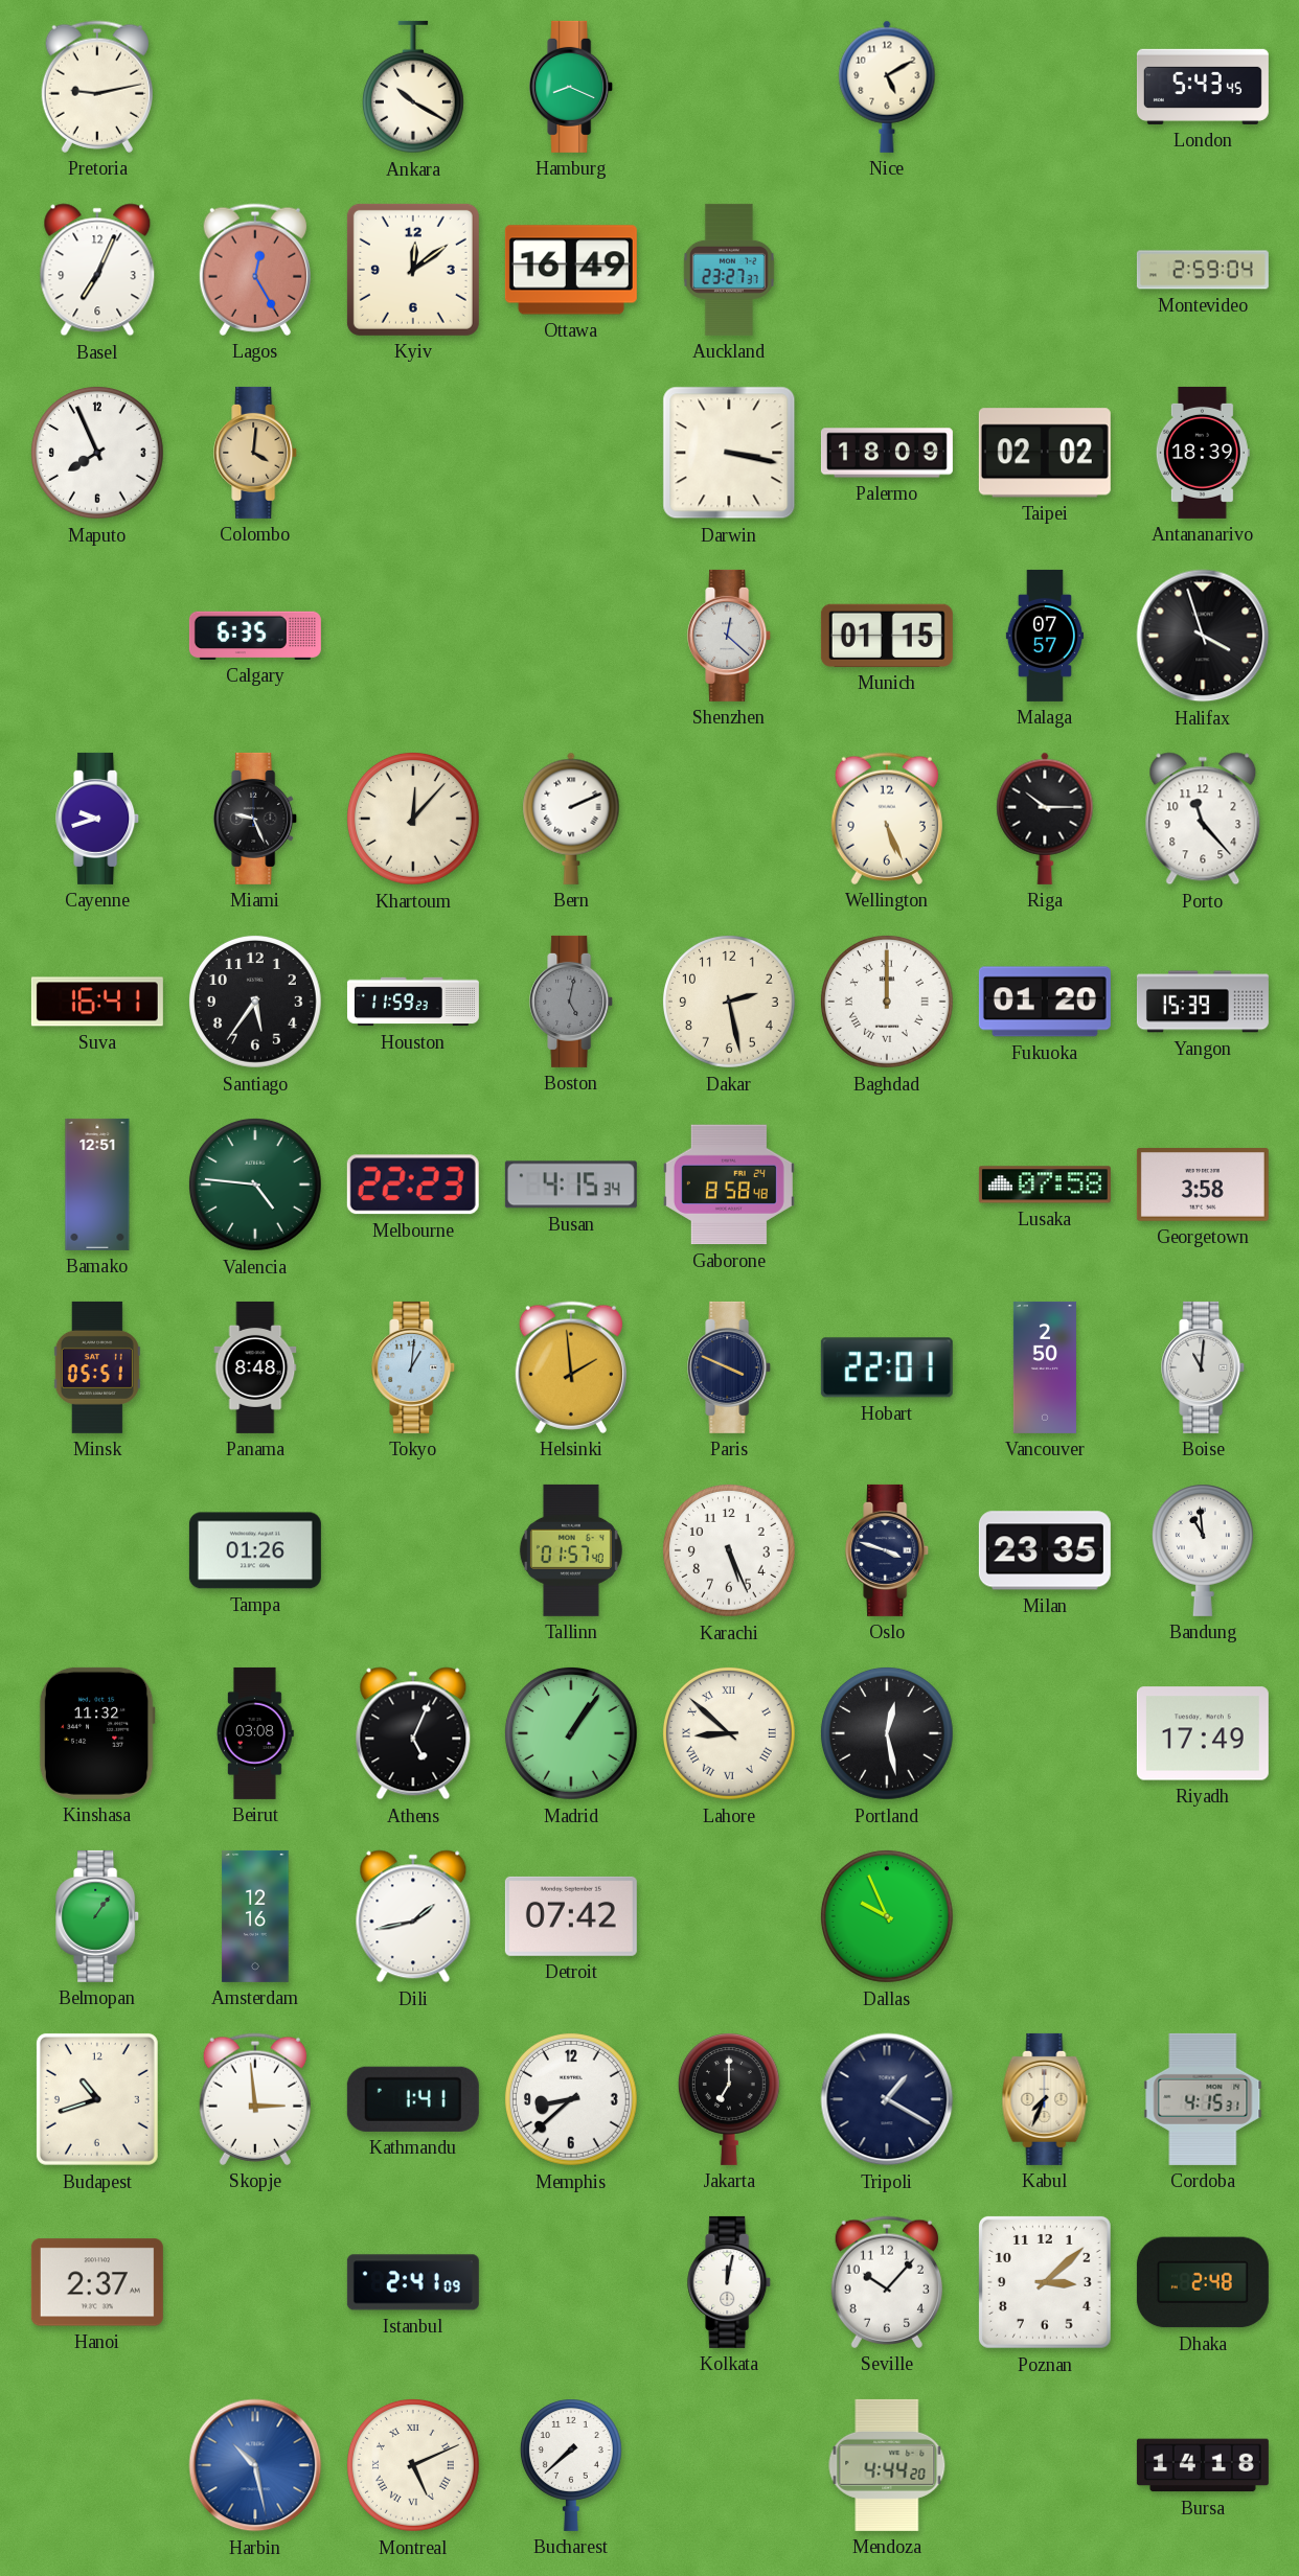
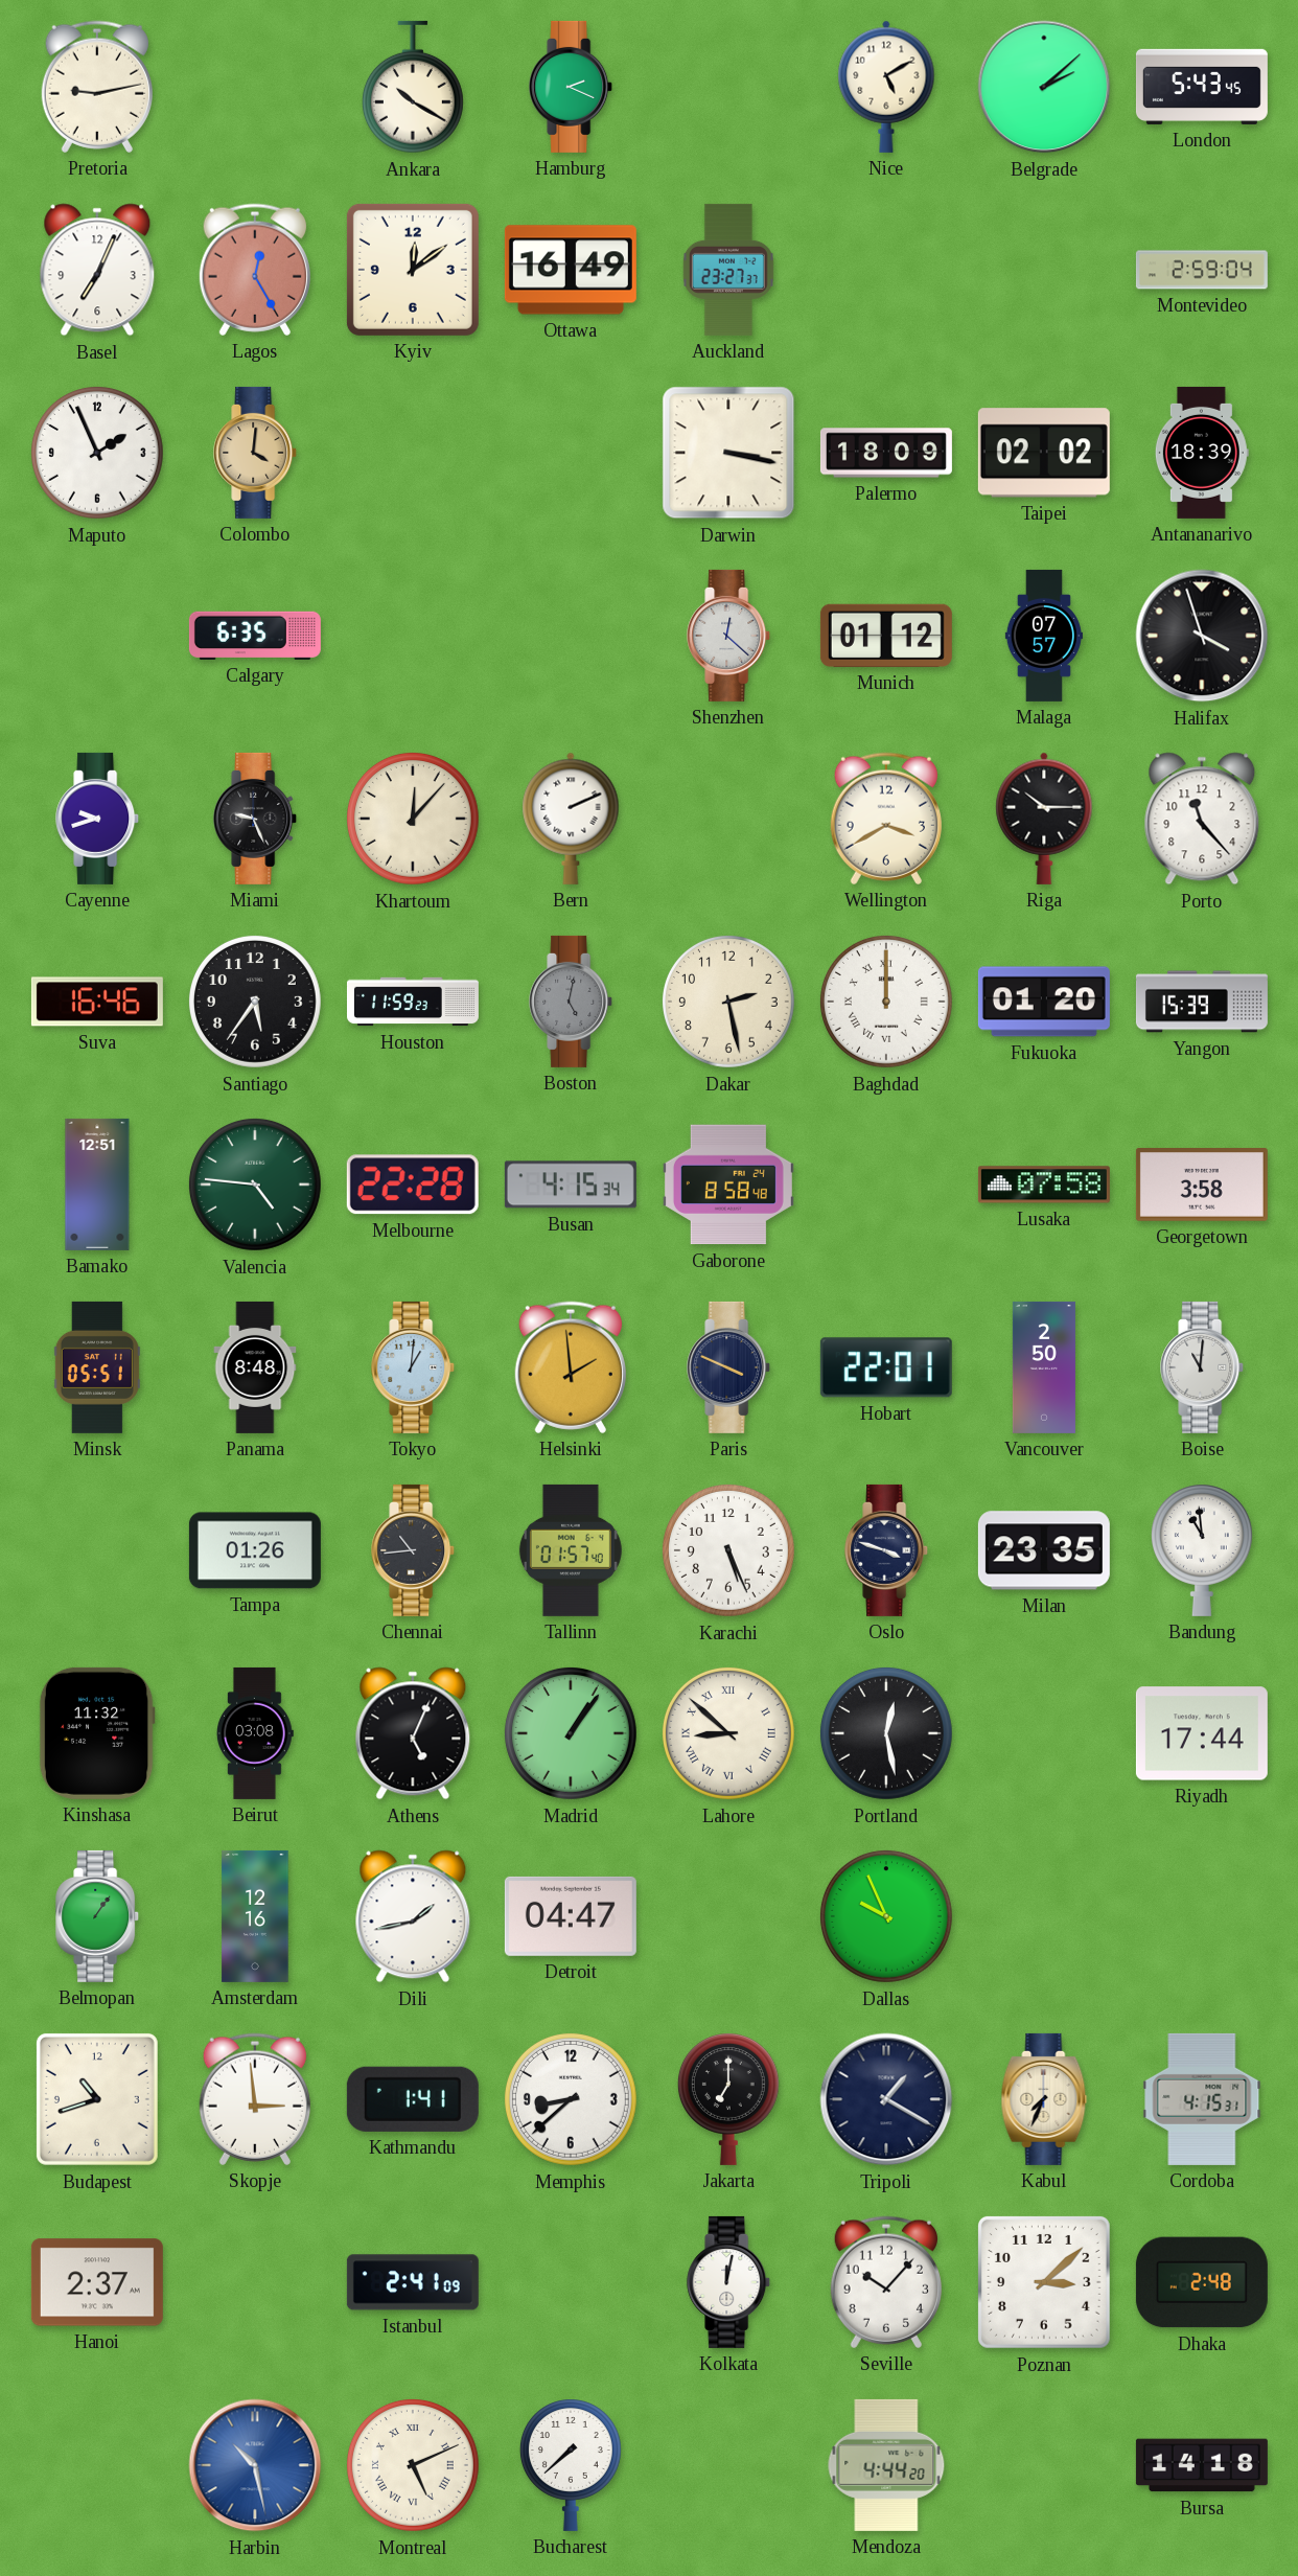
Hamburg: 8:19 -> 2:19
Belgrade: none -> 2:08
Maputo: 7:56 -> 1:56
Munich: 01:15 -> 01:12
Wellington: 5:26 -> 3:40
Suva: 16:41 -> 16:46
Melbourne: 22:23 -> 22:28
Chennai: none -> 10:44
Riyadh: 17:49 -> 17:44
Detroit: 07:42 -> 04:47
